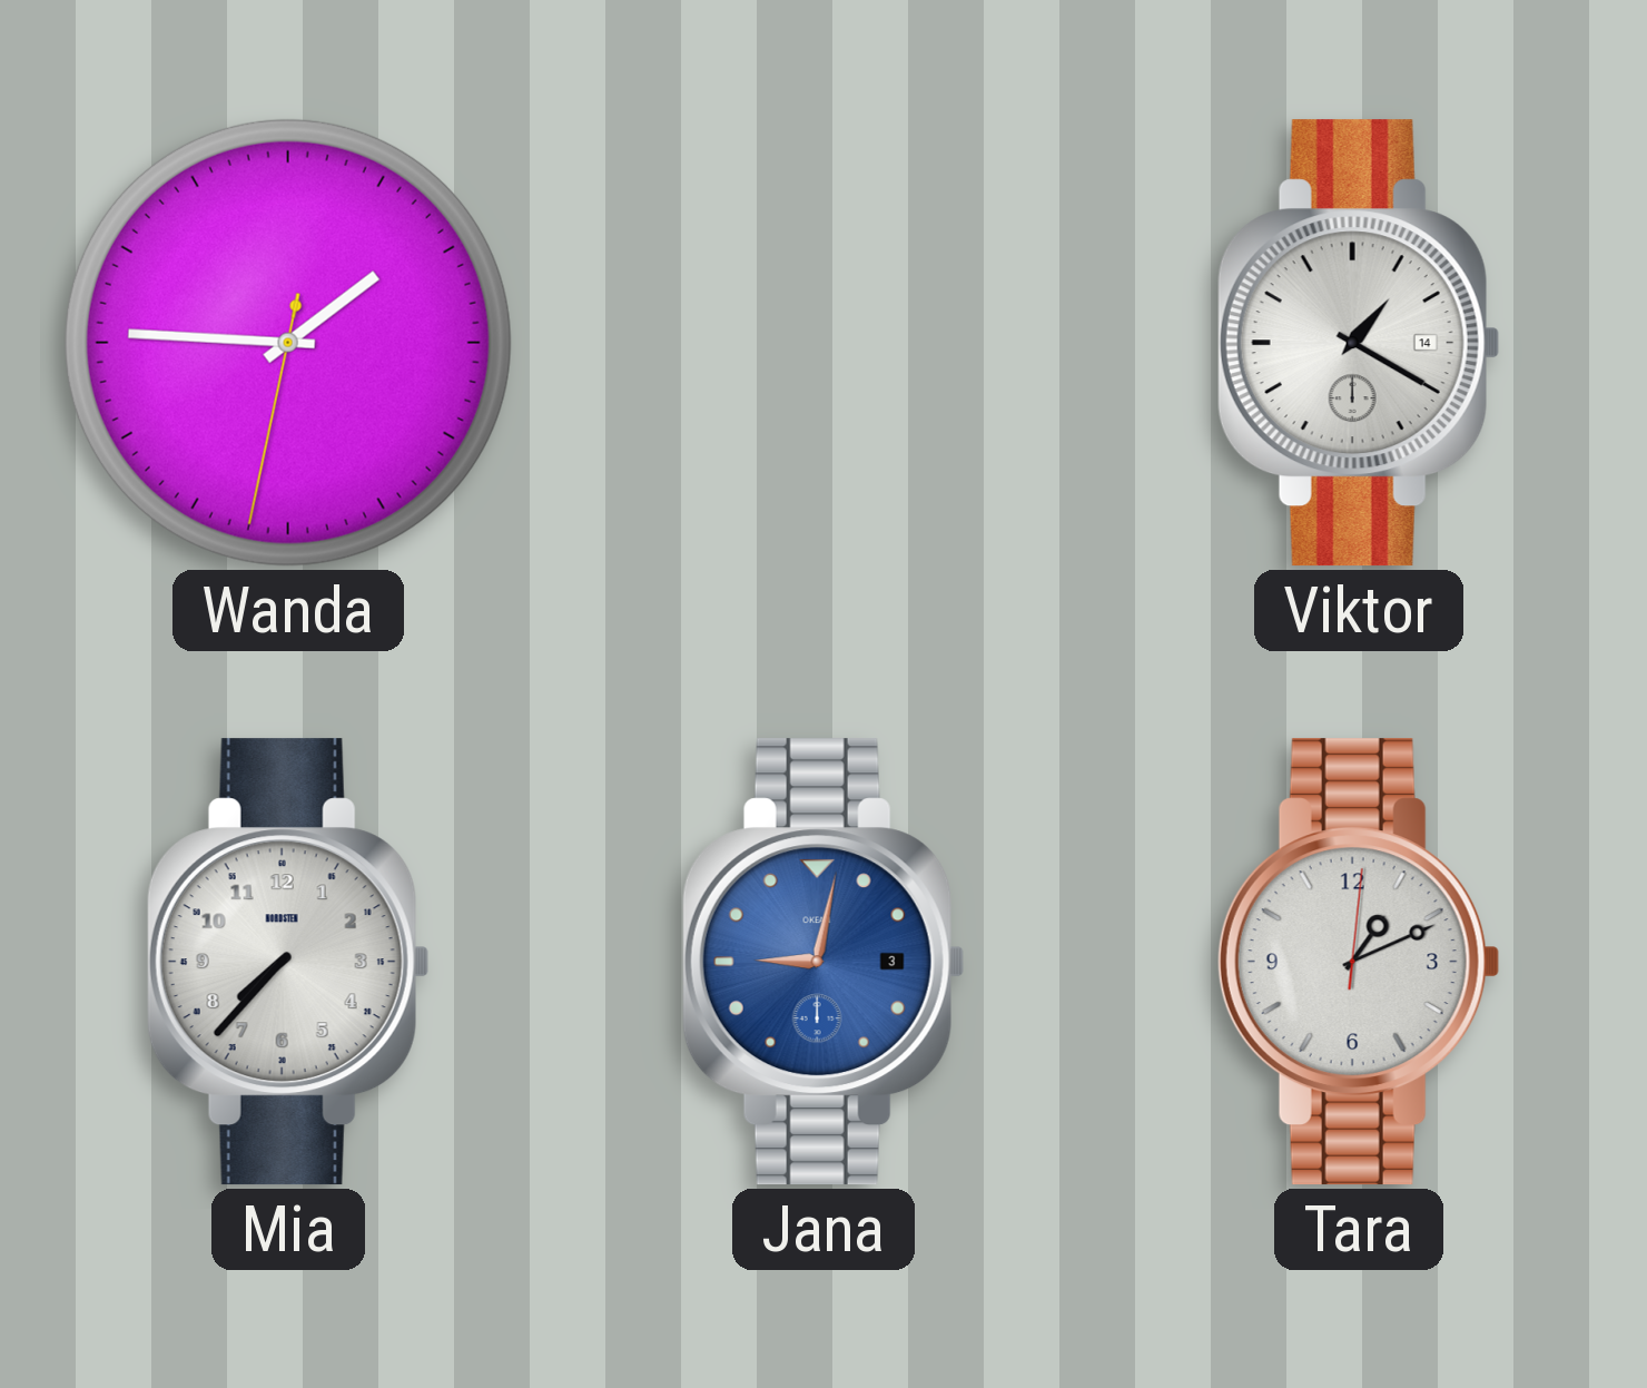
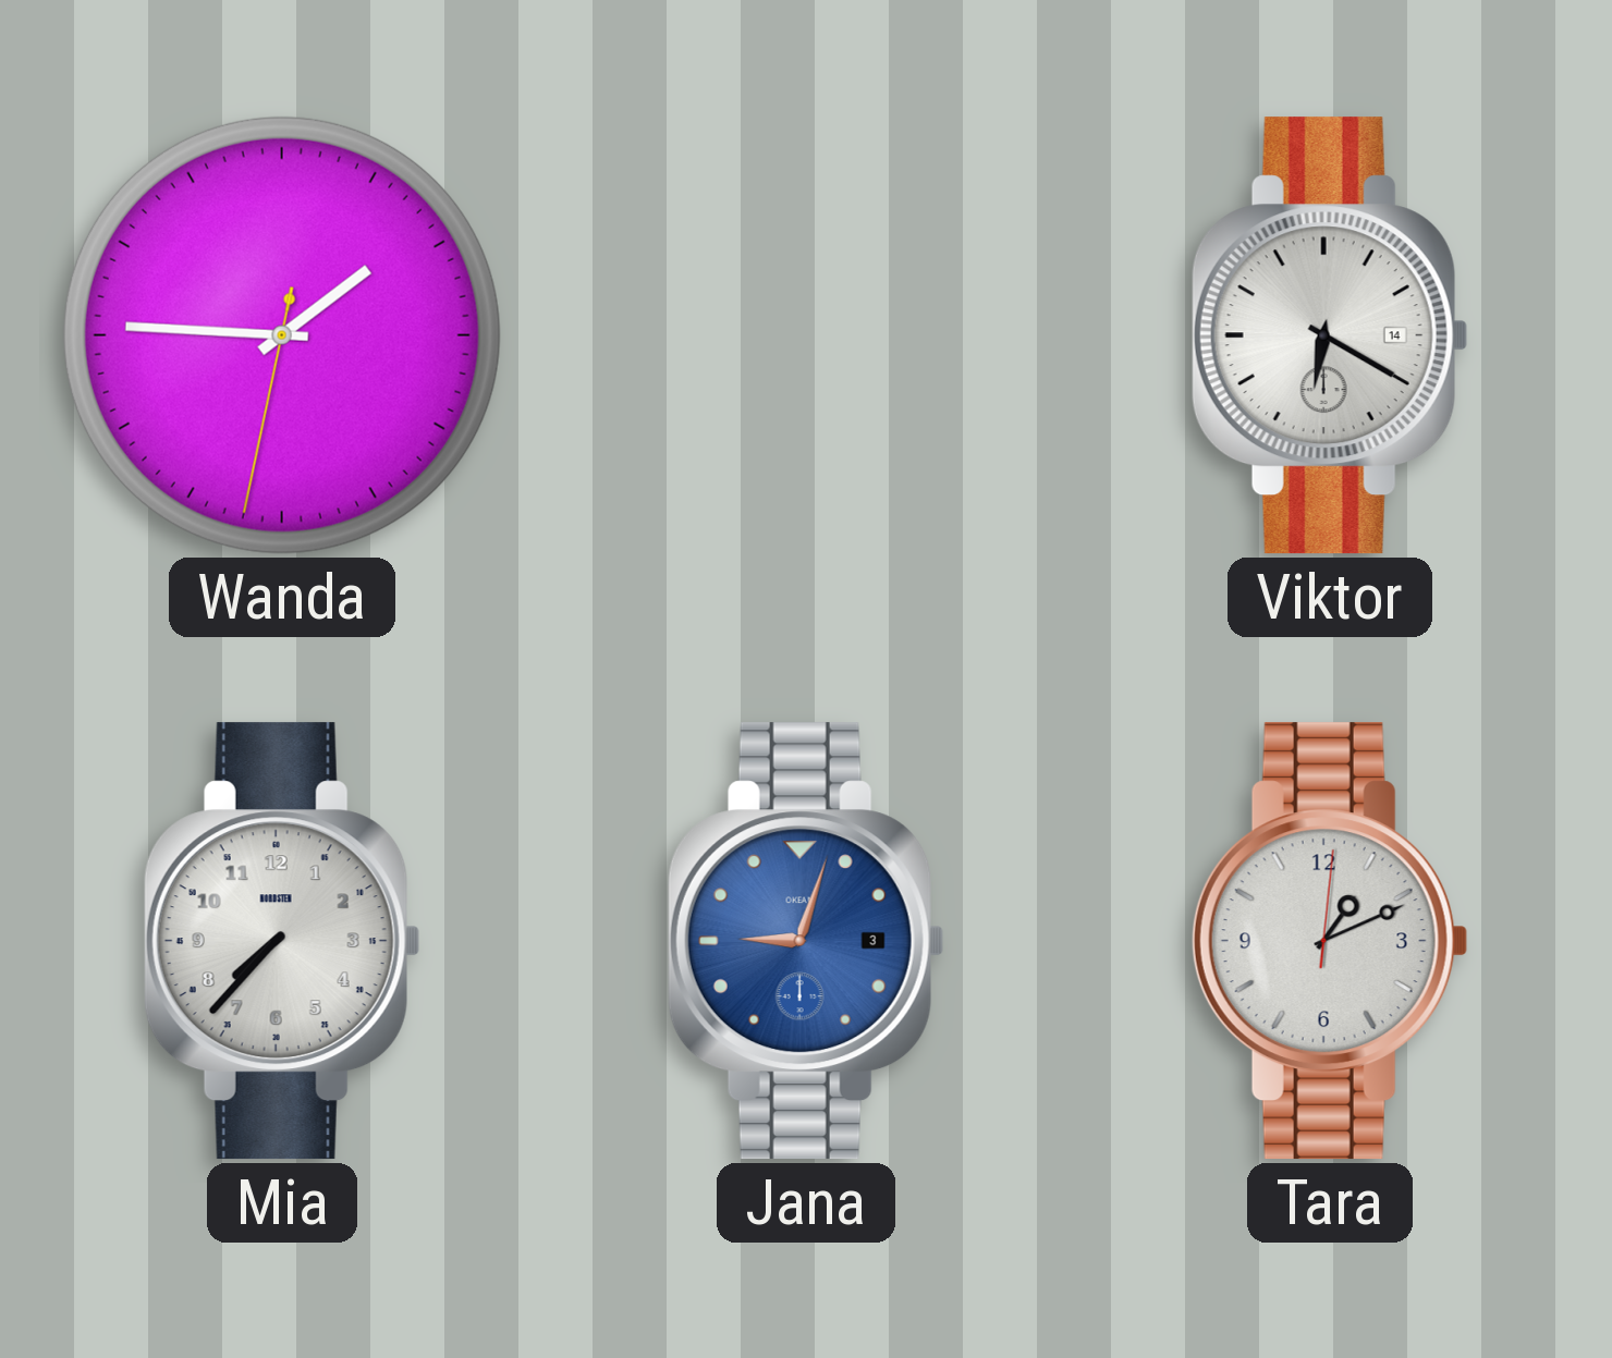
Viktor: 1:20 -> 6:20
Jana: 9:02 -> 9:03
